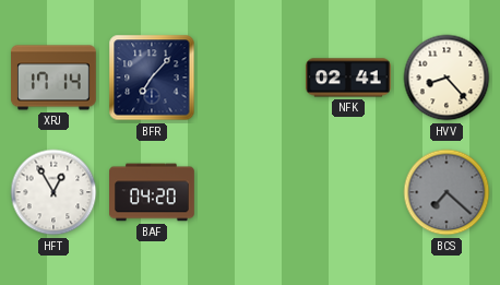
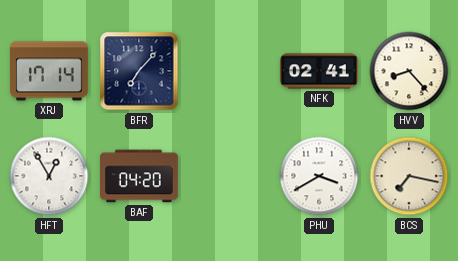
PHU: none -> 3:40
BCS: 7:22 -> 7:17
BCS dial: grey -> cream
